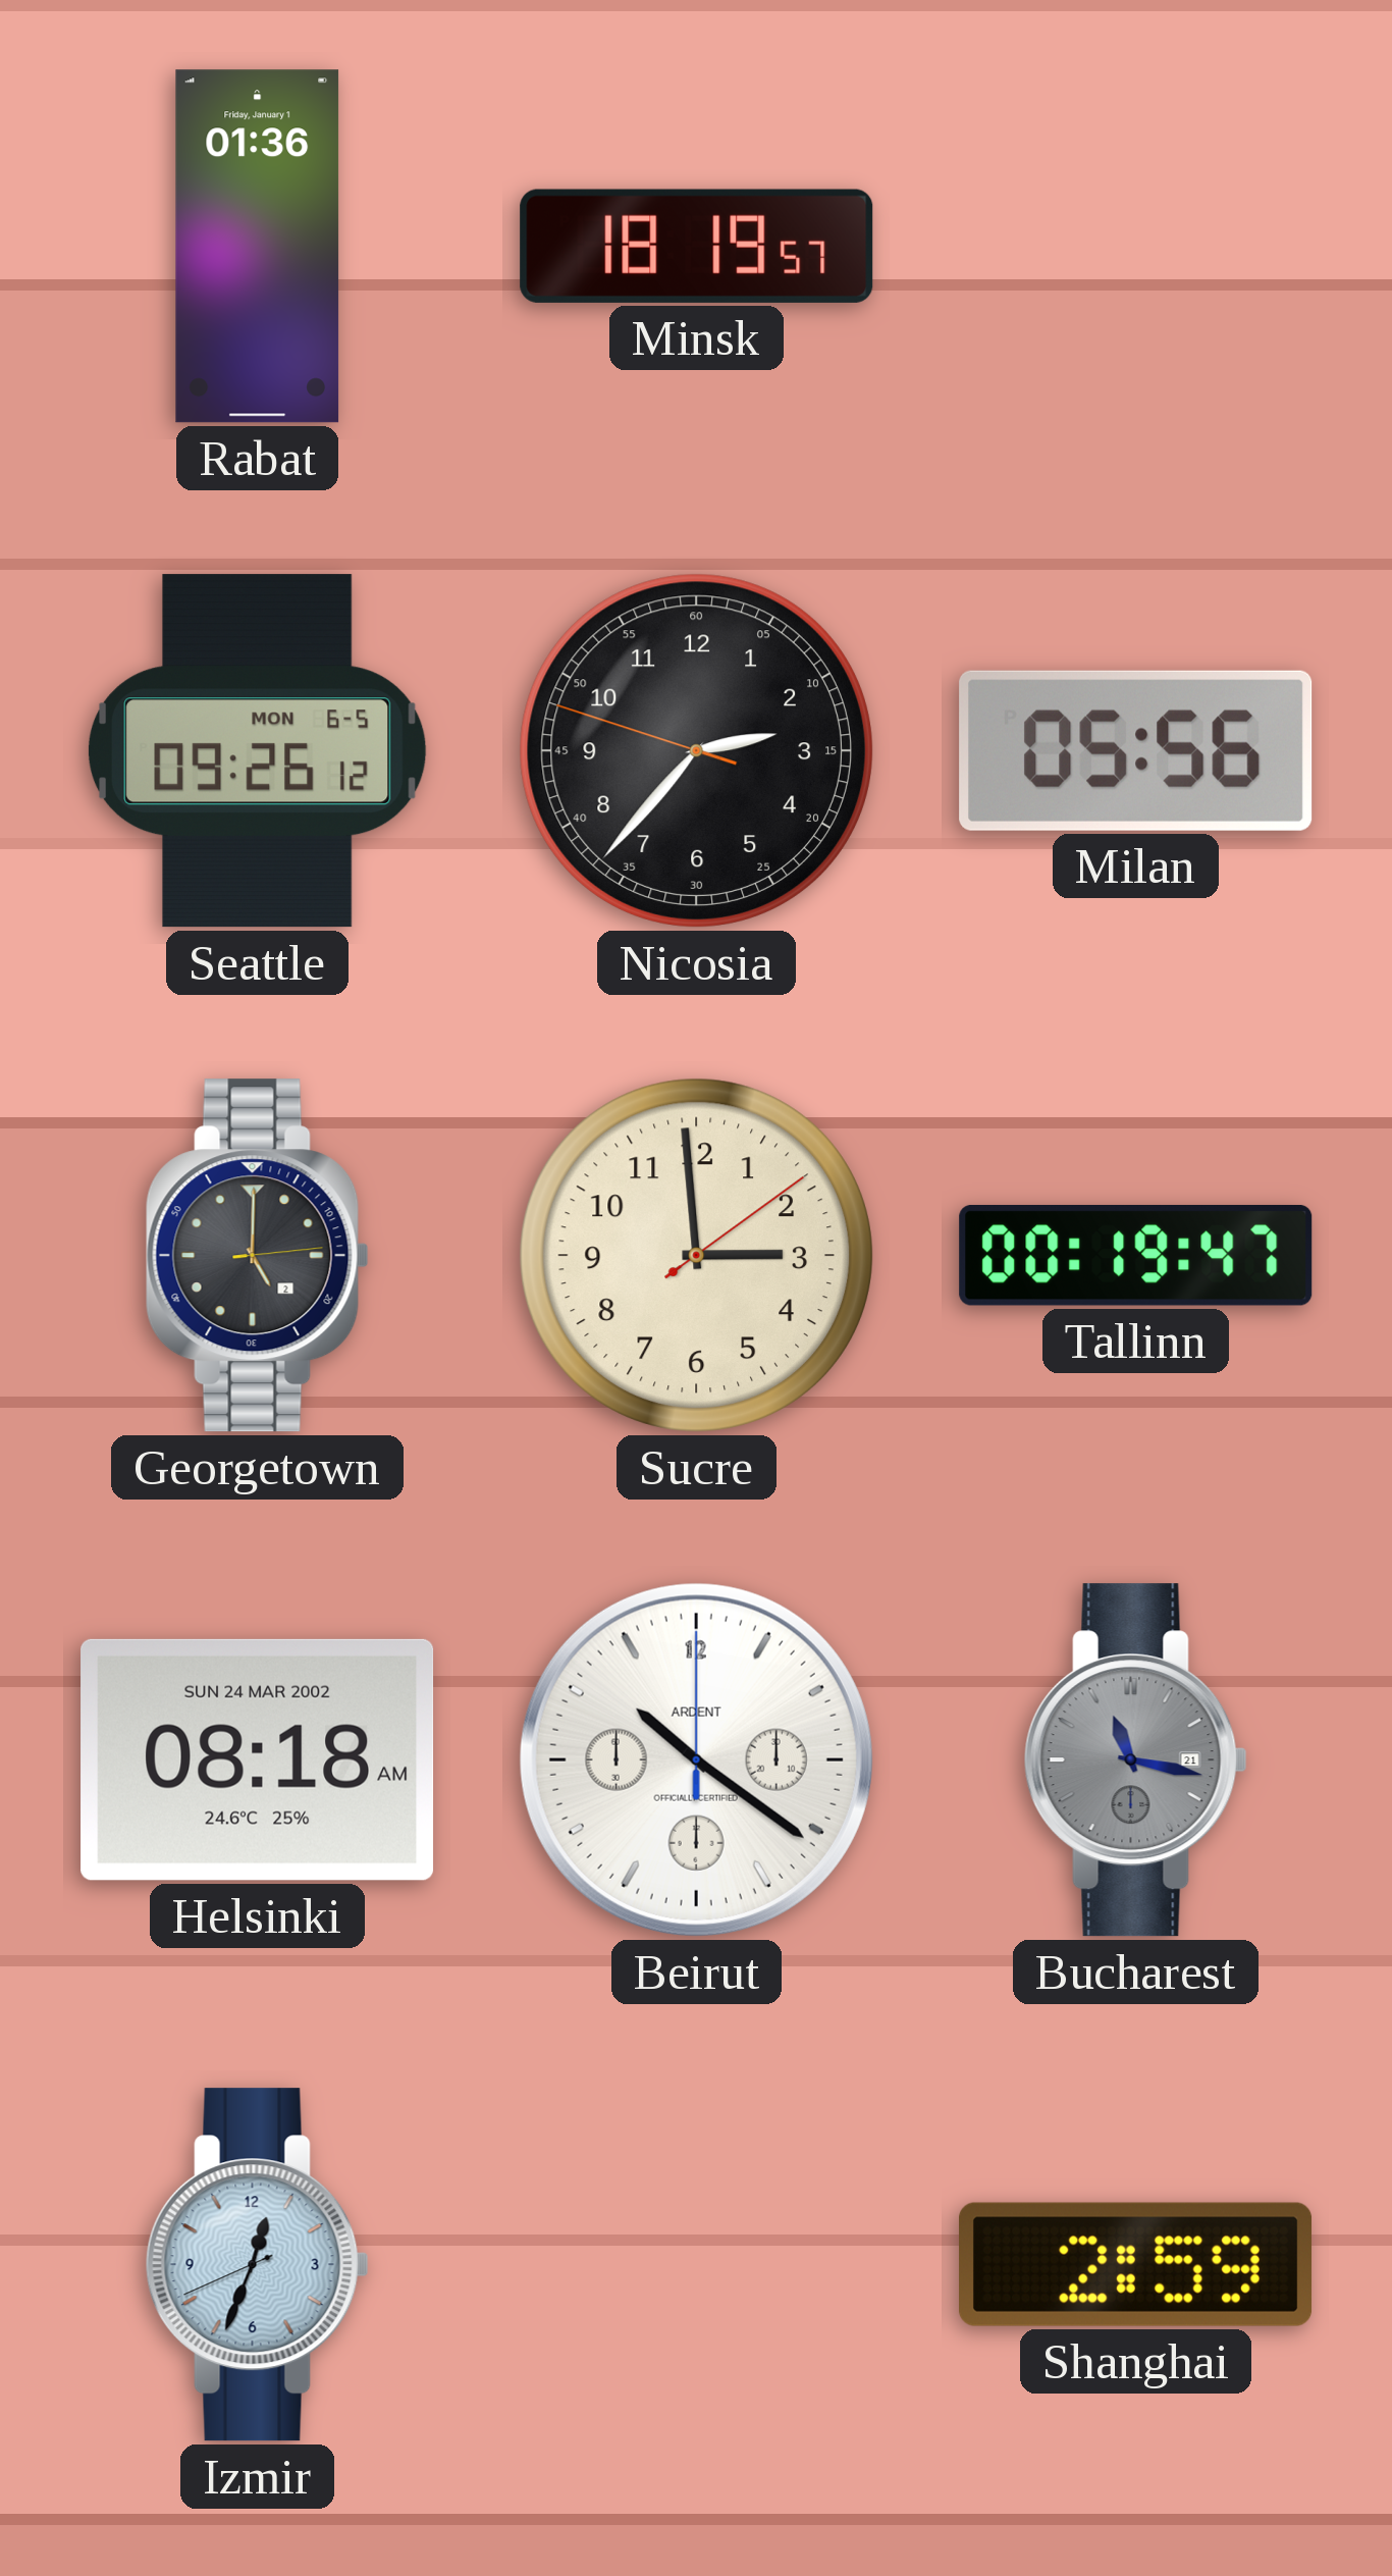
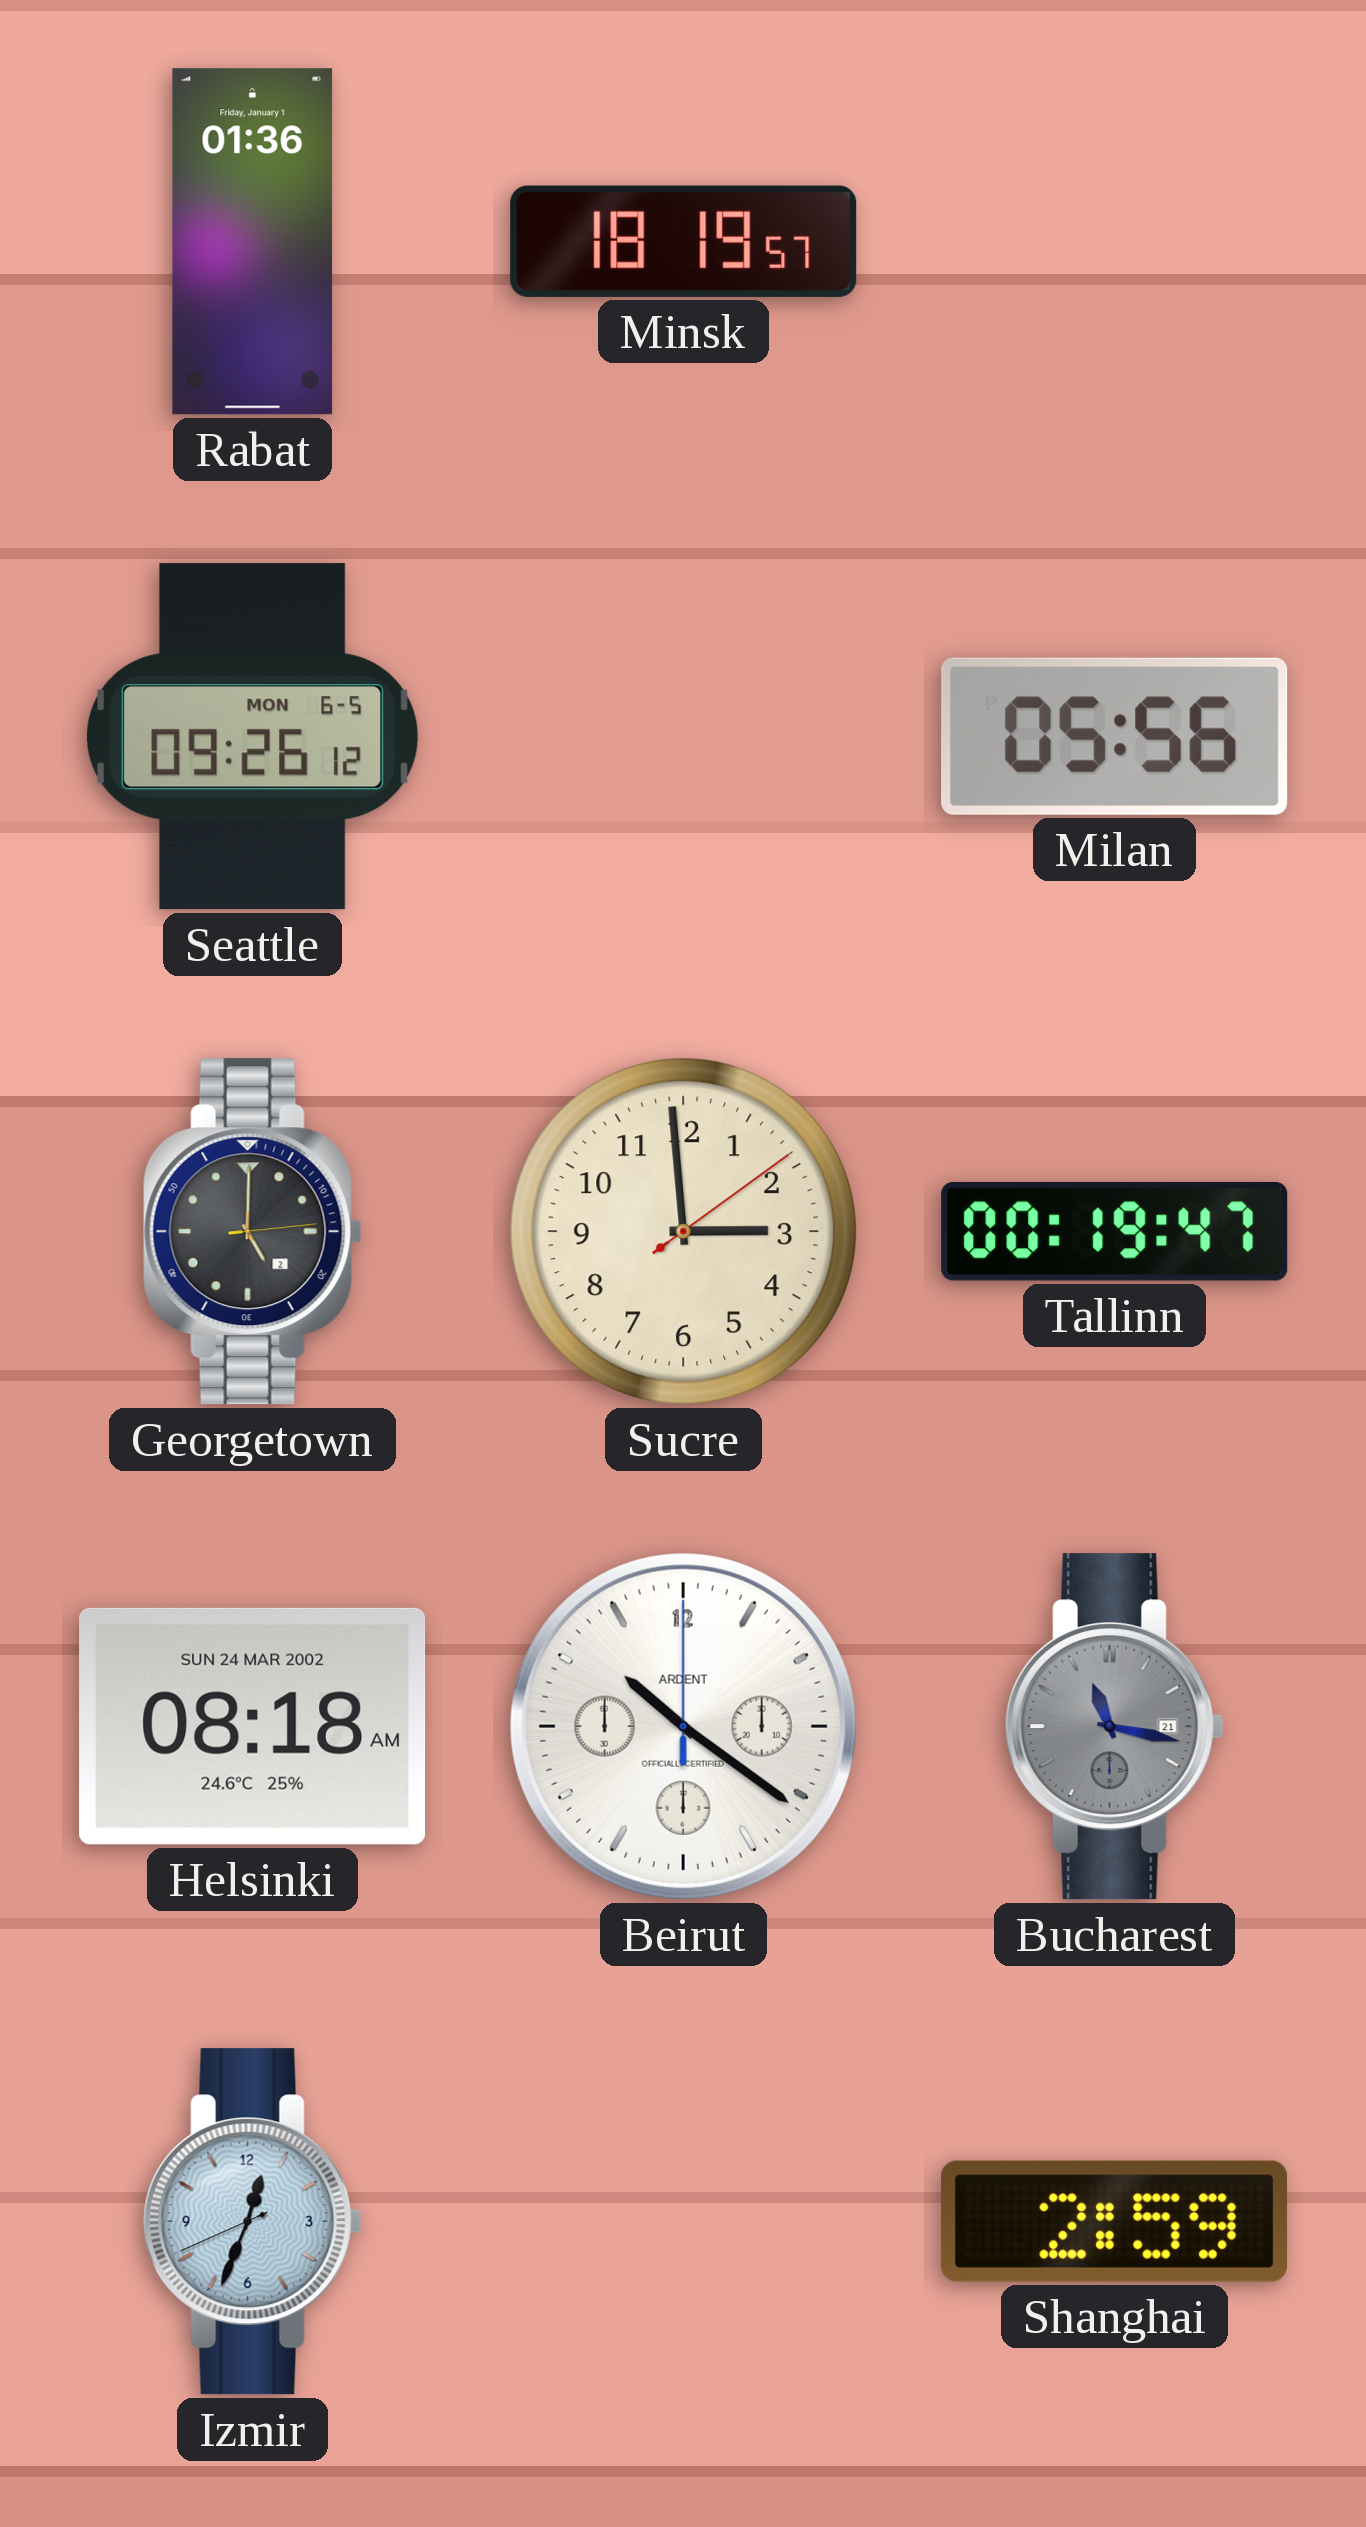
Nicosia: 2:36 -> none
